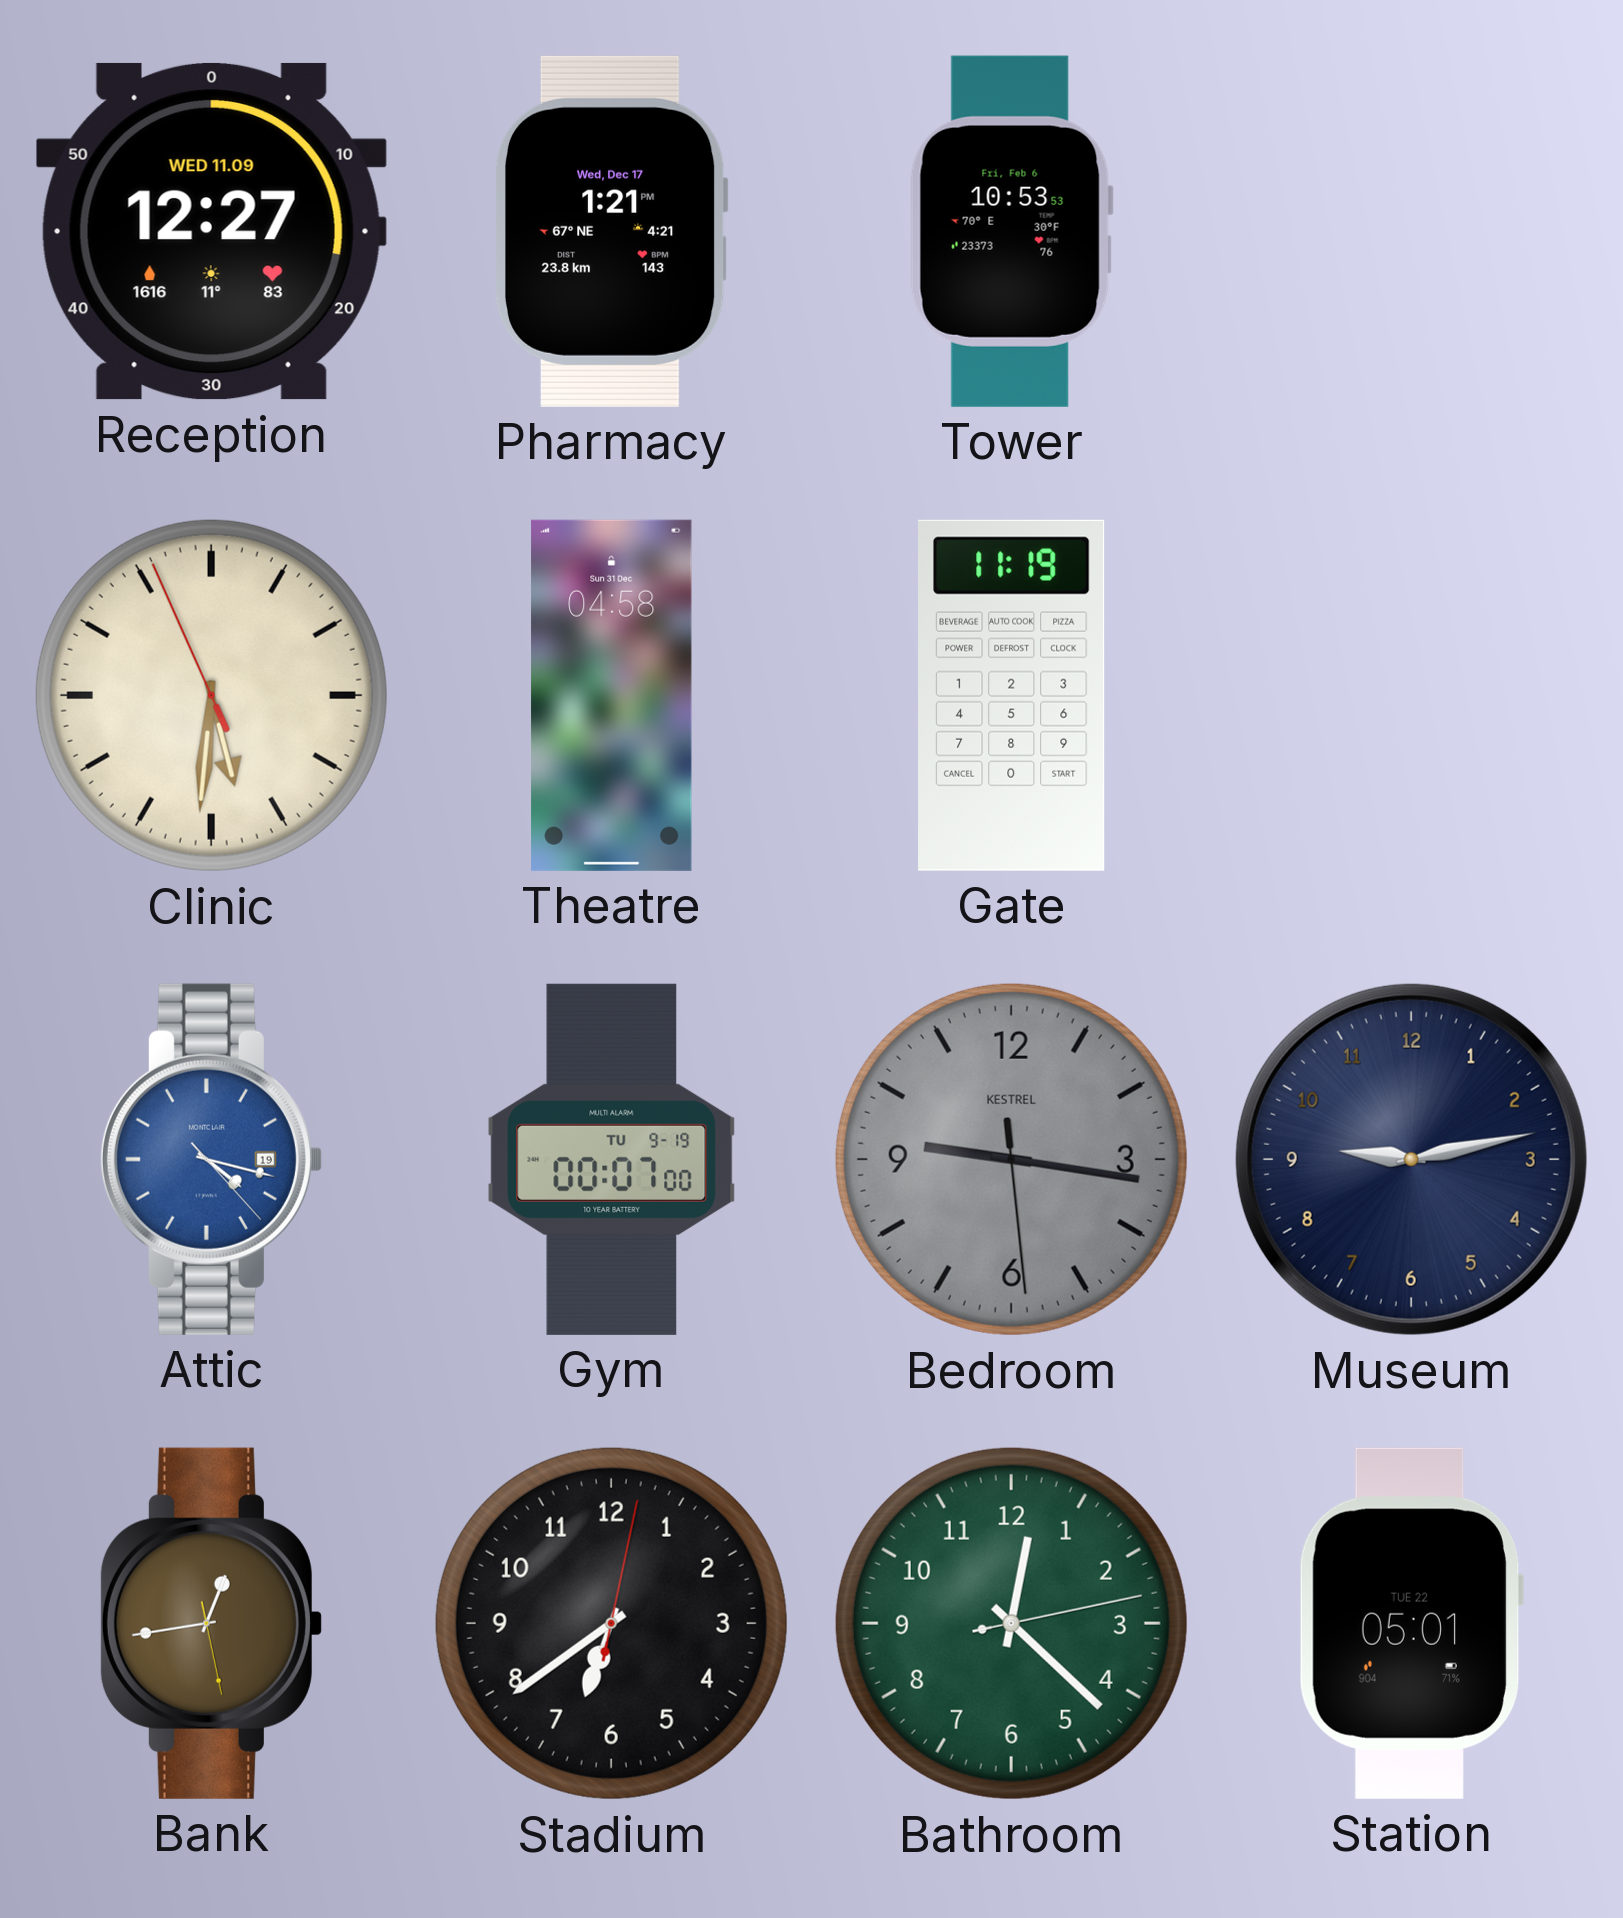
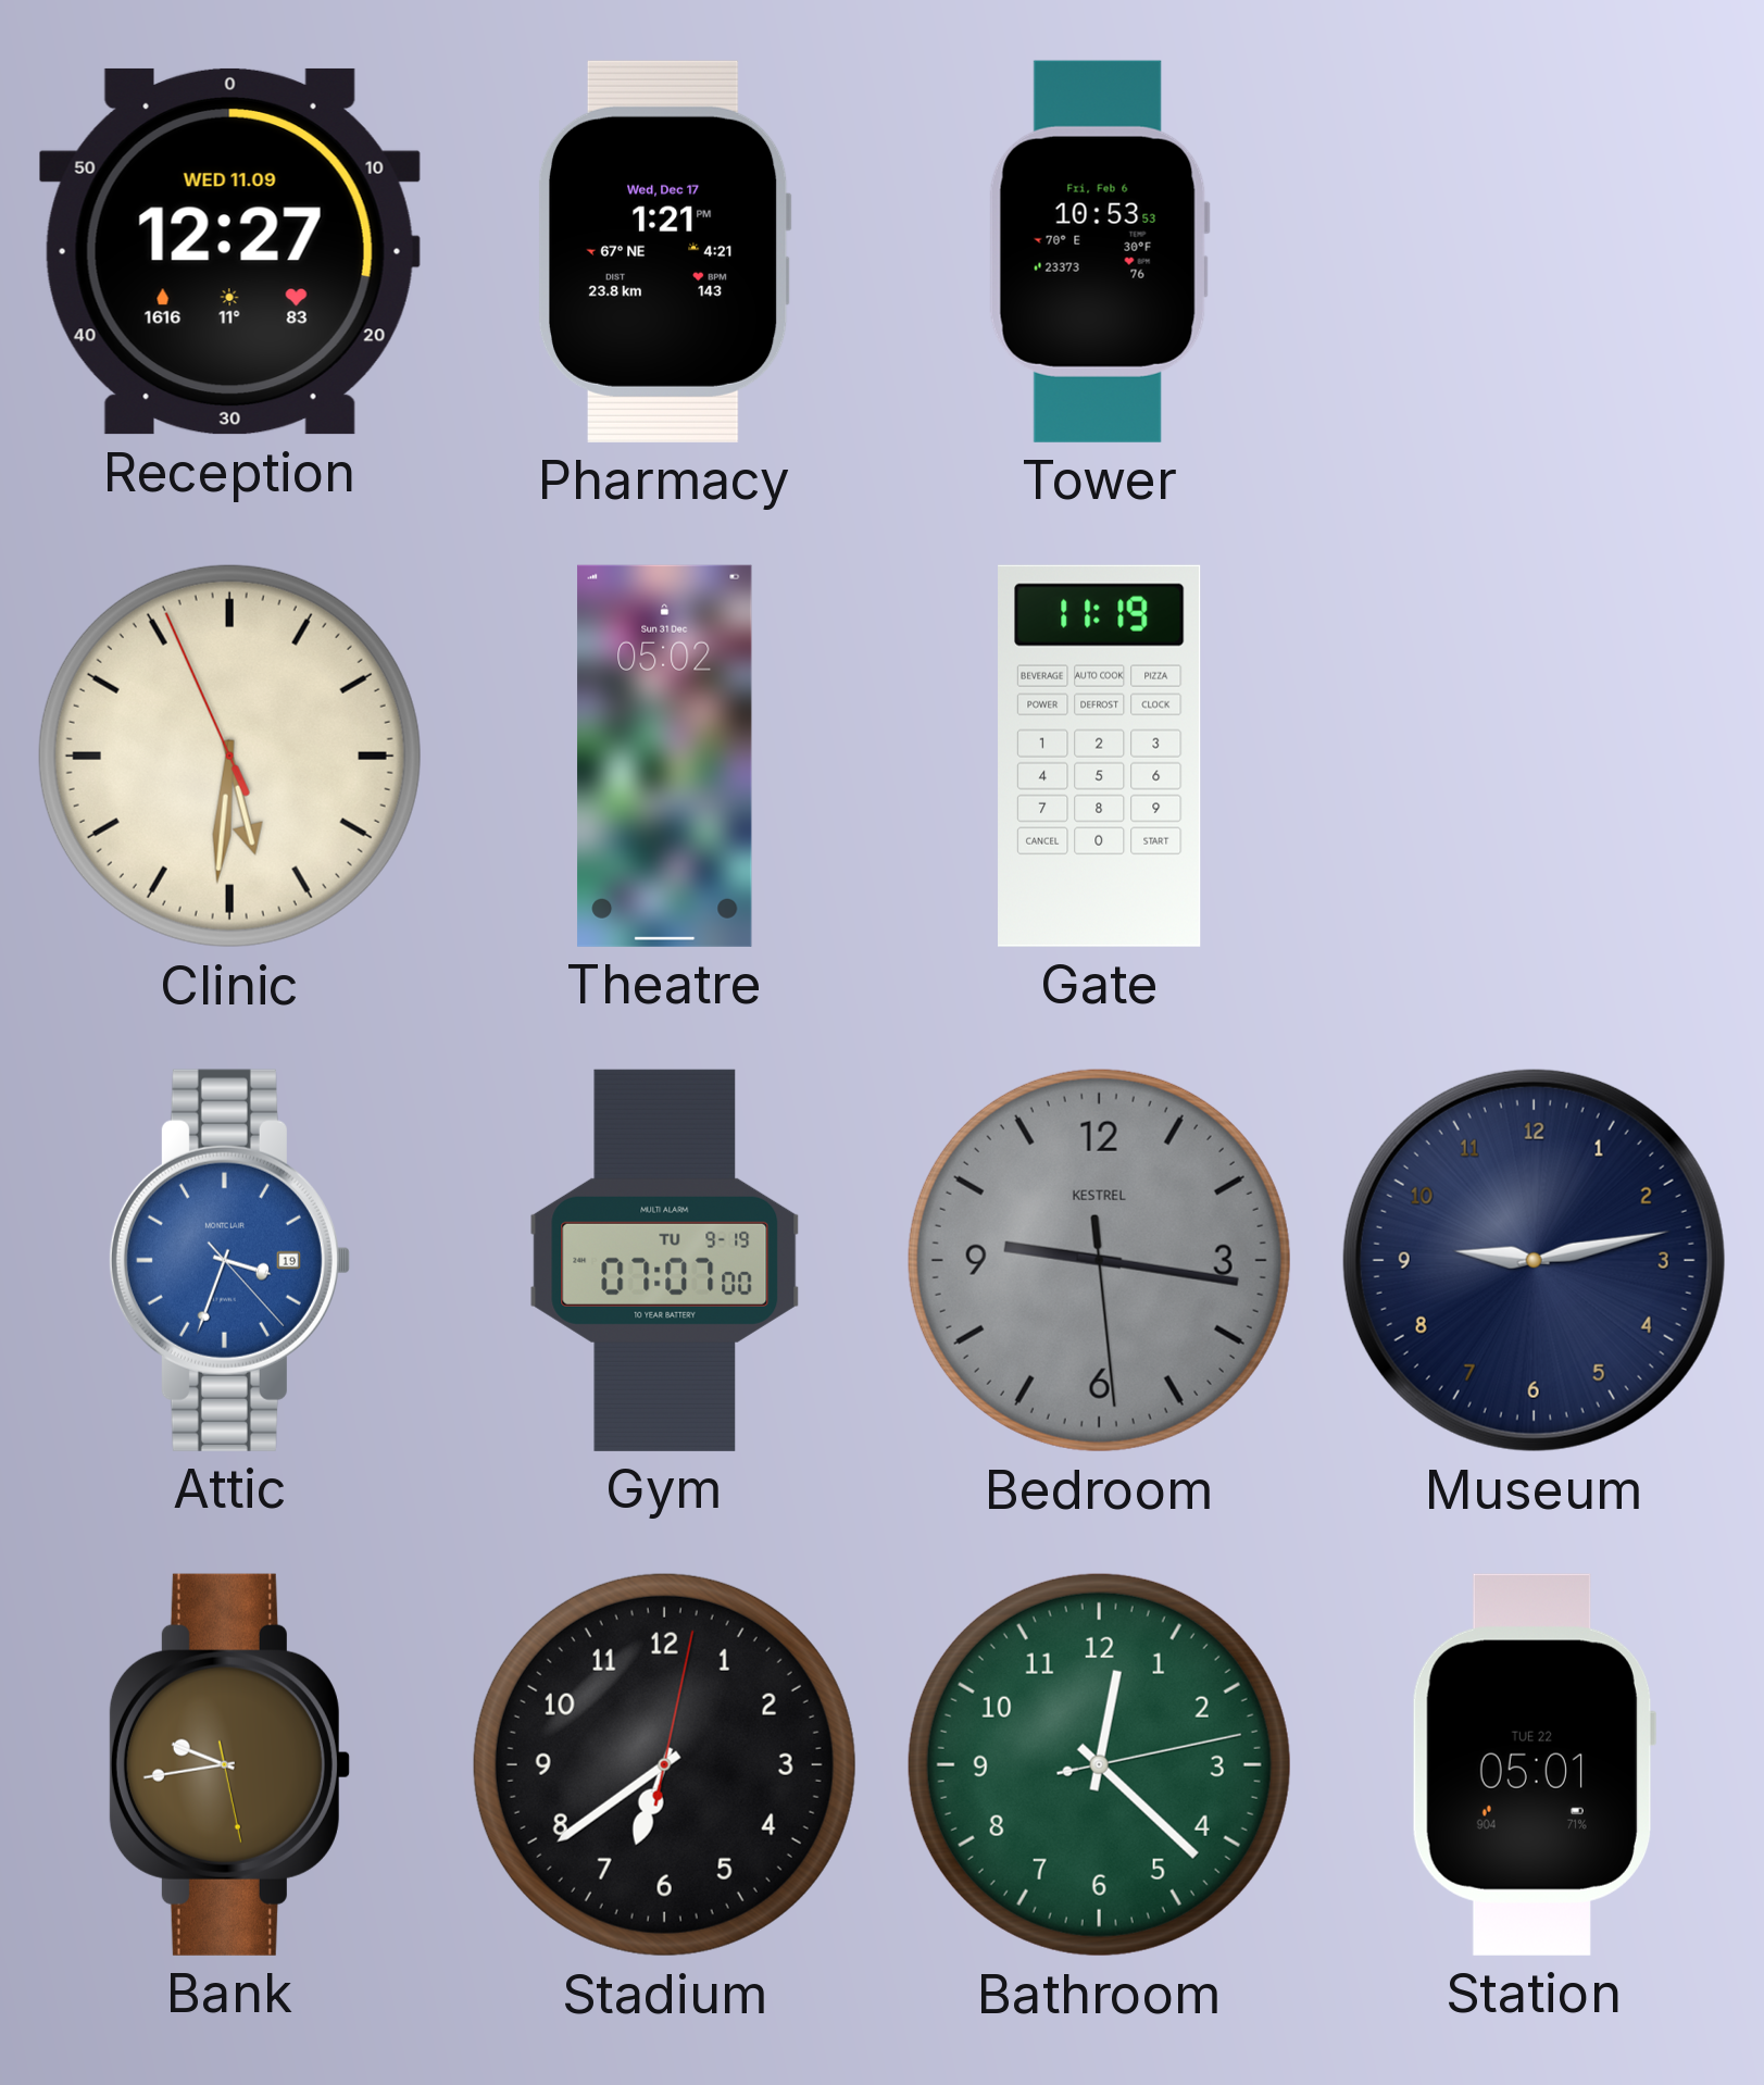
Theatre: 04:58 -> 05:02
Attic: 4:17 -> 3:33
Gym: 00:07 -> 07:07
Bank: 12:43 -> 9:43
